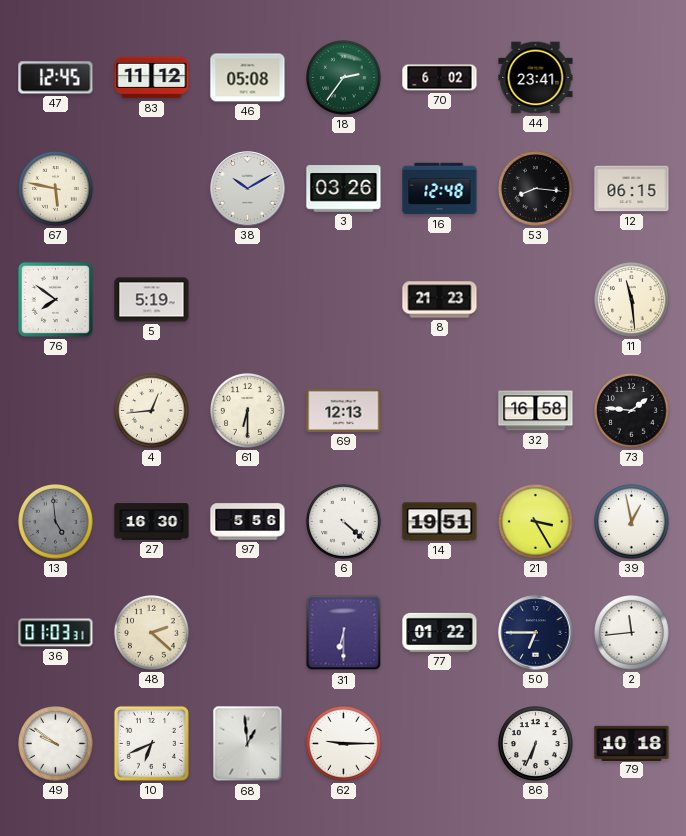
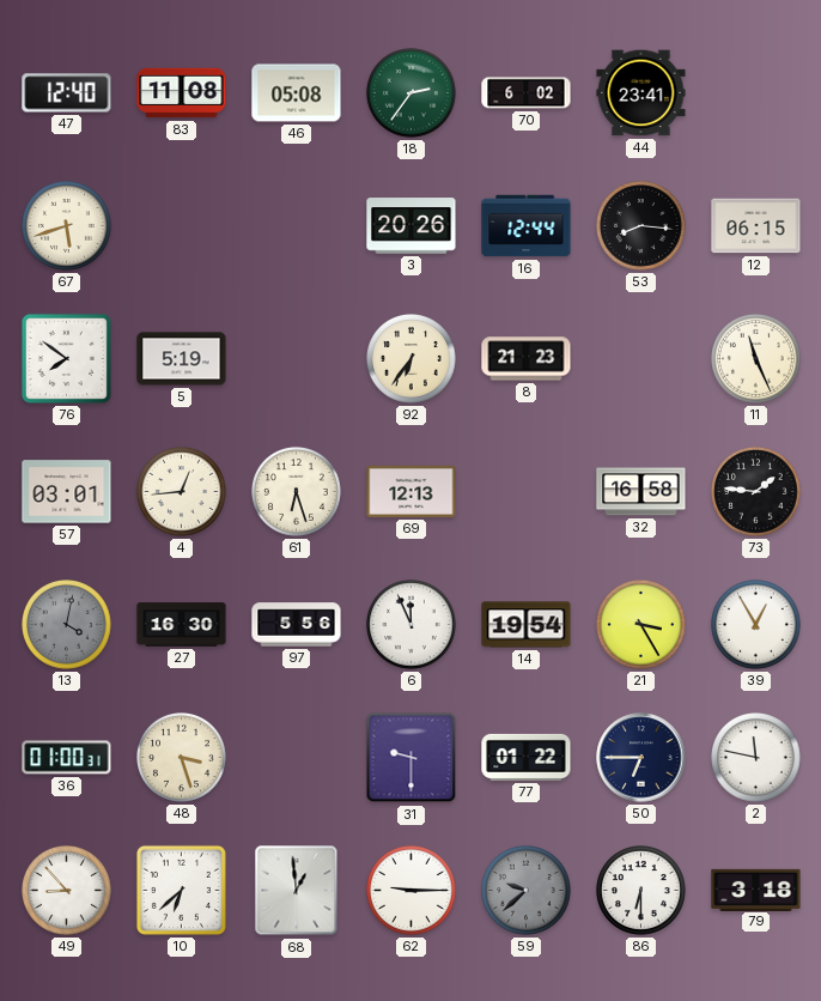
47: 12:45 -> 12:40
83: 11:12 -> 11:08
67: 5:47 -> 5:42
38: 10:10 -> none
3: 03:26 -> 20:26
16: 12:48 -> 12:44
92: none -> 6:36
11: 11:29 -> 11:26
57: none -> 03:01
61: 6:30 -> 6:27
13: 4:59 -> 4:02
6: 4:22 -> 11:56
14: 19:51 -> 19:54
39: 12:58 -> 12:55
36: 01:03 -> 01:00
48: 2:22 -> 3:27
31: 6:30 -> 9:30
2: 11:44 -> 11:47
49: 9:51 -> 8:53
10: 6:41 -> 6:38
59: none -> 9:38
86: 6:34 -> 6:30
79: 10:18 -> 3:18
